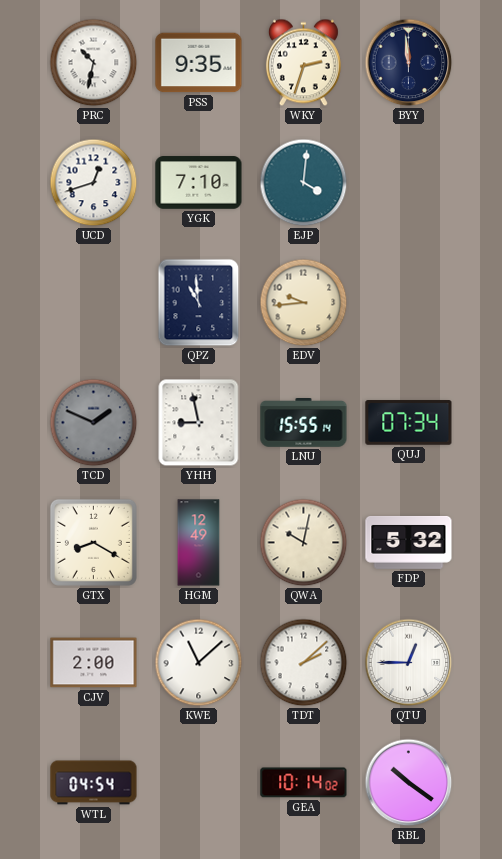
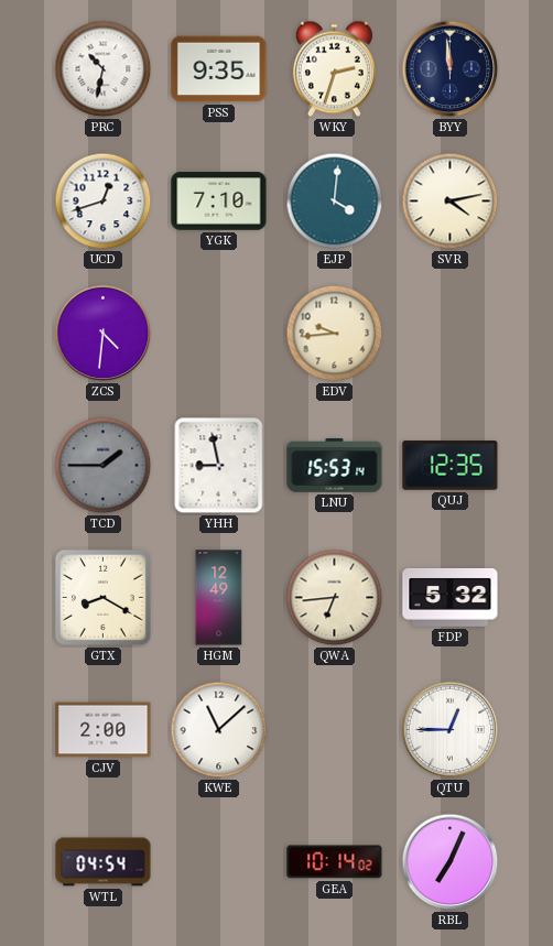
SVR: none -> 4:13
ZCS: none -> 4:31
QPZ: 10:59 -> none
TCD: 1:49 -> 1:45
LNU: 15:55 -> 15:53
QUJ: 07:34 -> 12:35
QWA: 10:02 -> 6:44
TDT: 2:08 -> none
RBL: 10:21 -> 7:04
